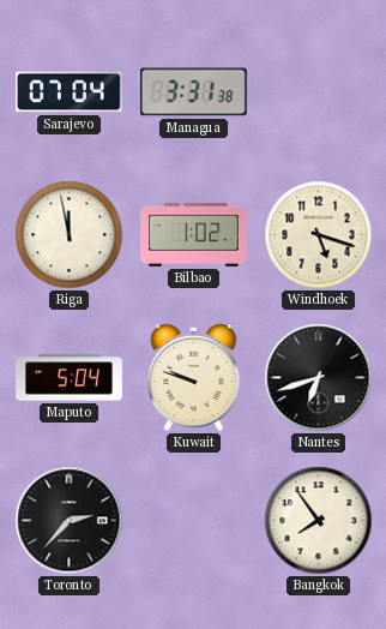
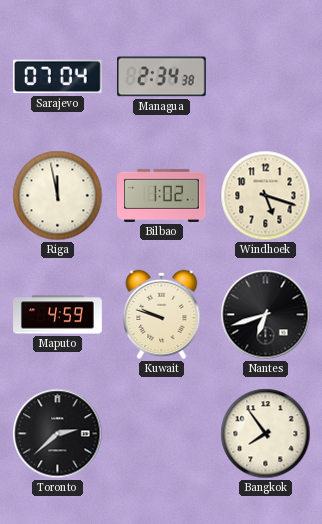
Managua: 3:31 -> 2:34
Maputo: 5:04 -> 4:59
Toronto: 2:37 -> 2:38
